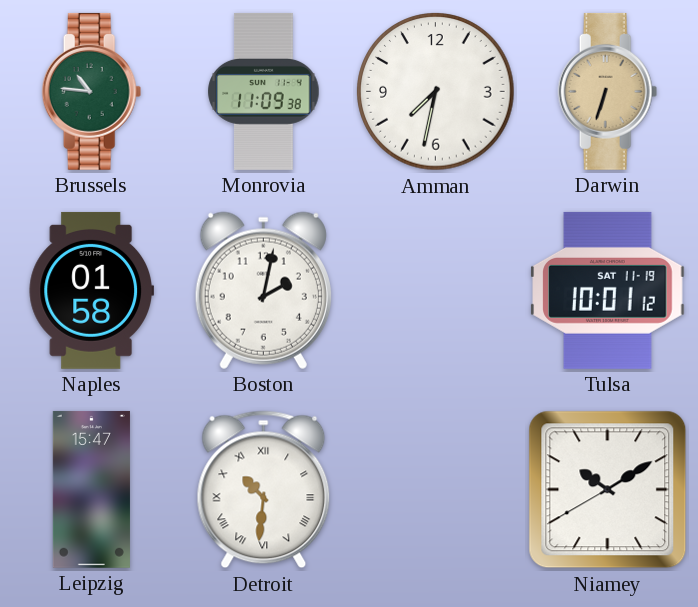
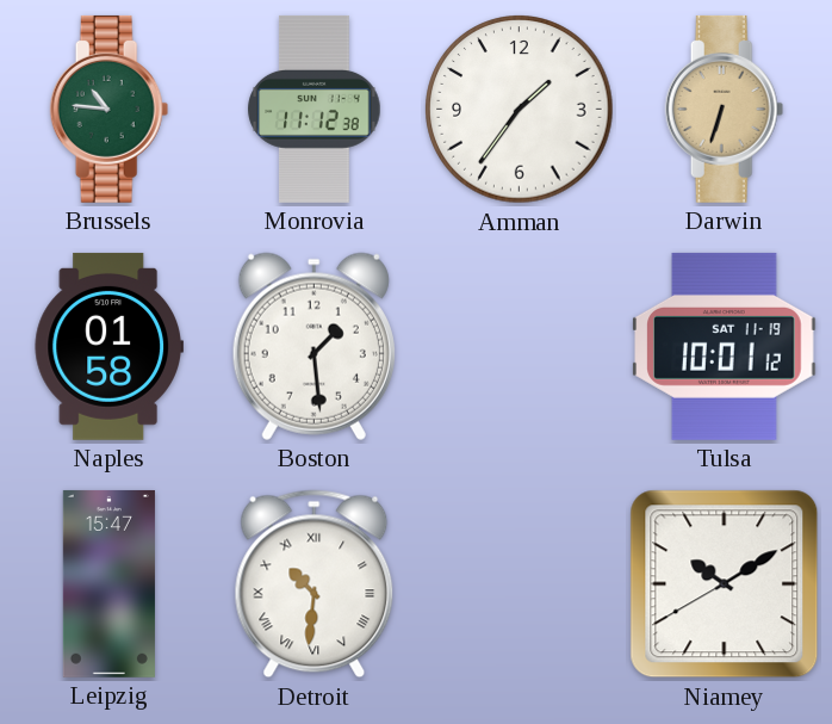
Monrovia: 11:09 -> 11:12
Amman: 7:32 -> 1:36
Boston: 2:02 -> 1:29
